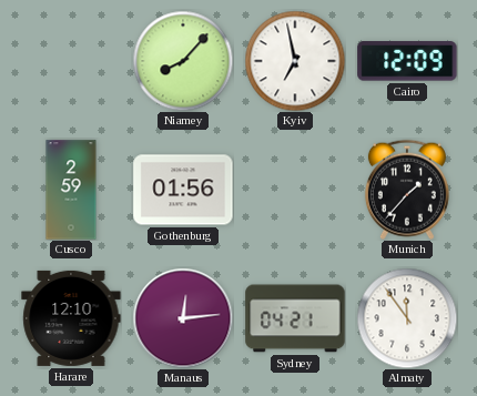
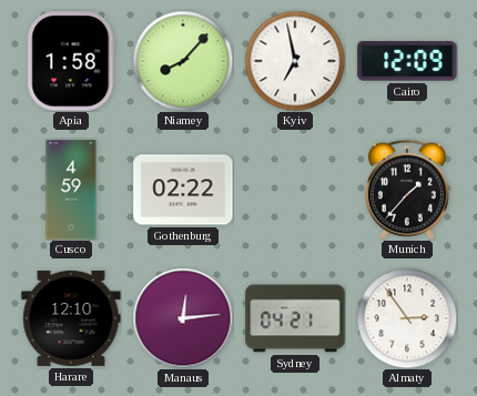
Apia: none -> 1:58
Cusco: 2:59 -> 4:59
Gothenburg: 01:56 -> 02:22
Almaty: 11:54 -> 2:54
